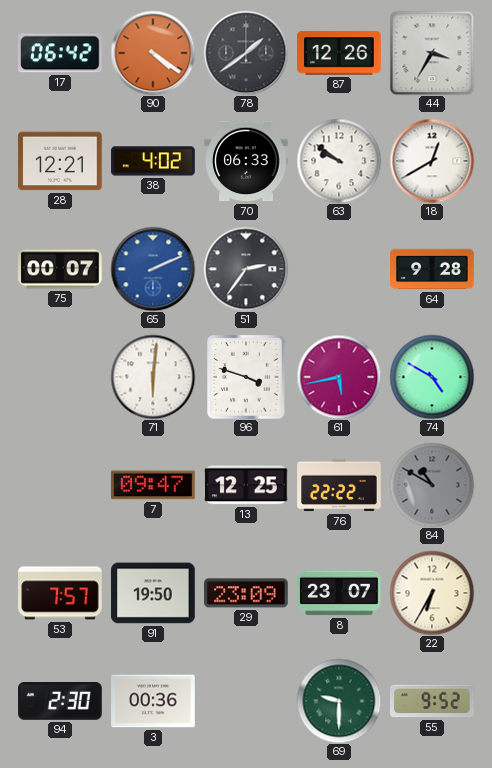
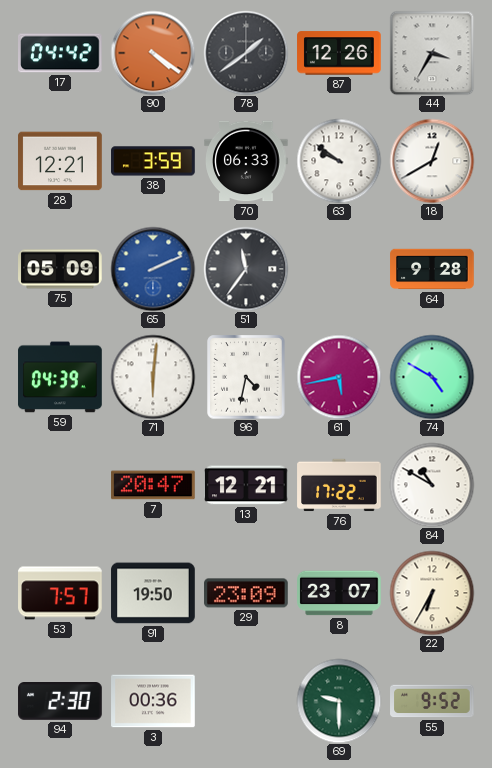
17: 06:42 -> 04:42
38: 4:02 -> 3:59
75: 00:07 -> 05:09
51: 2:36 -> 11:36
59: none -> 04:39
96: 3:48 -> 4:32
7: 09:47 -> 20:47
13: 12:25 -> 12:21
76: 22:22 -> 17:22
84 dial: grey -> white
